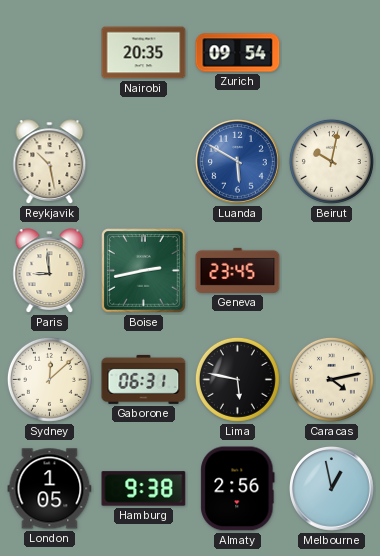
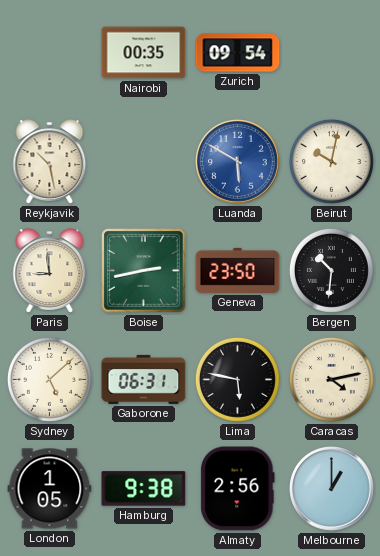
Nairobi: 20:35 -> 00:35
Geneva: 23:45 -> 23:50
Bergen: none -> 10:31
Sydney: 12:08 -> 5:08
Melbourne: 12:58 -> 1:00
